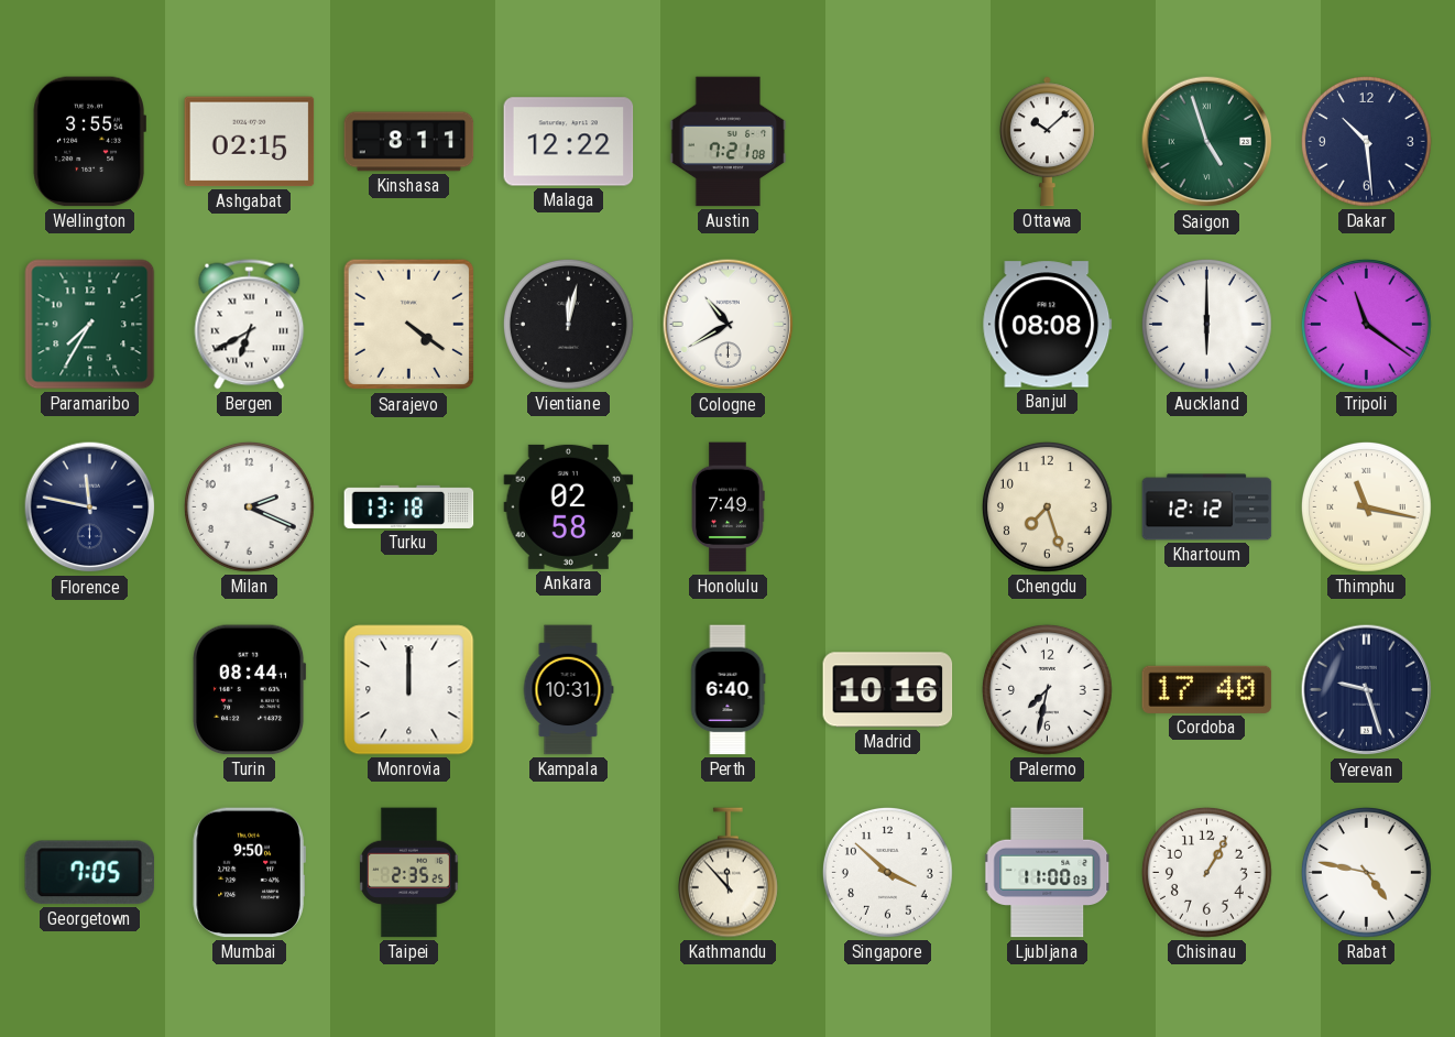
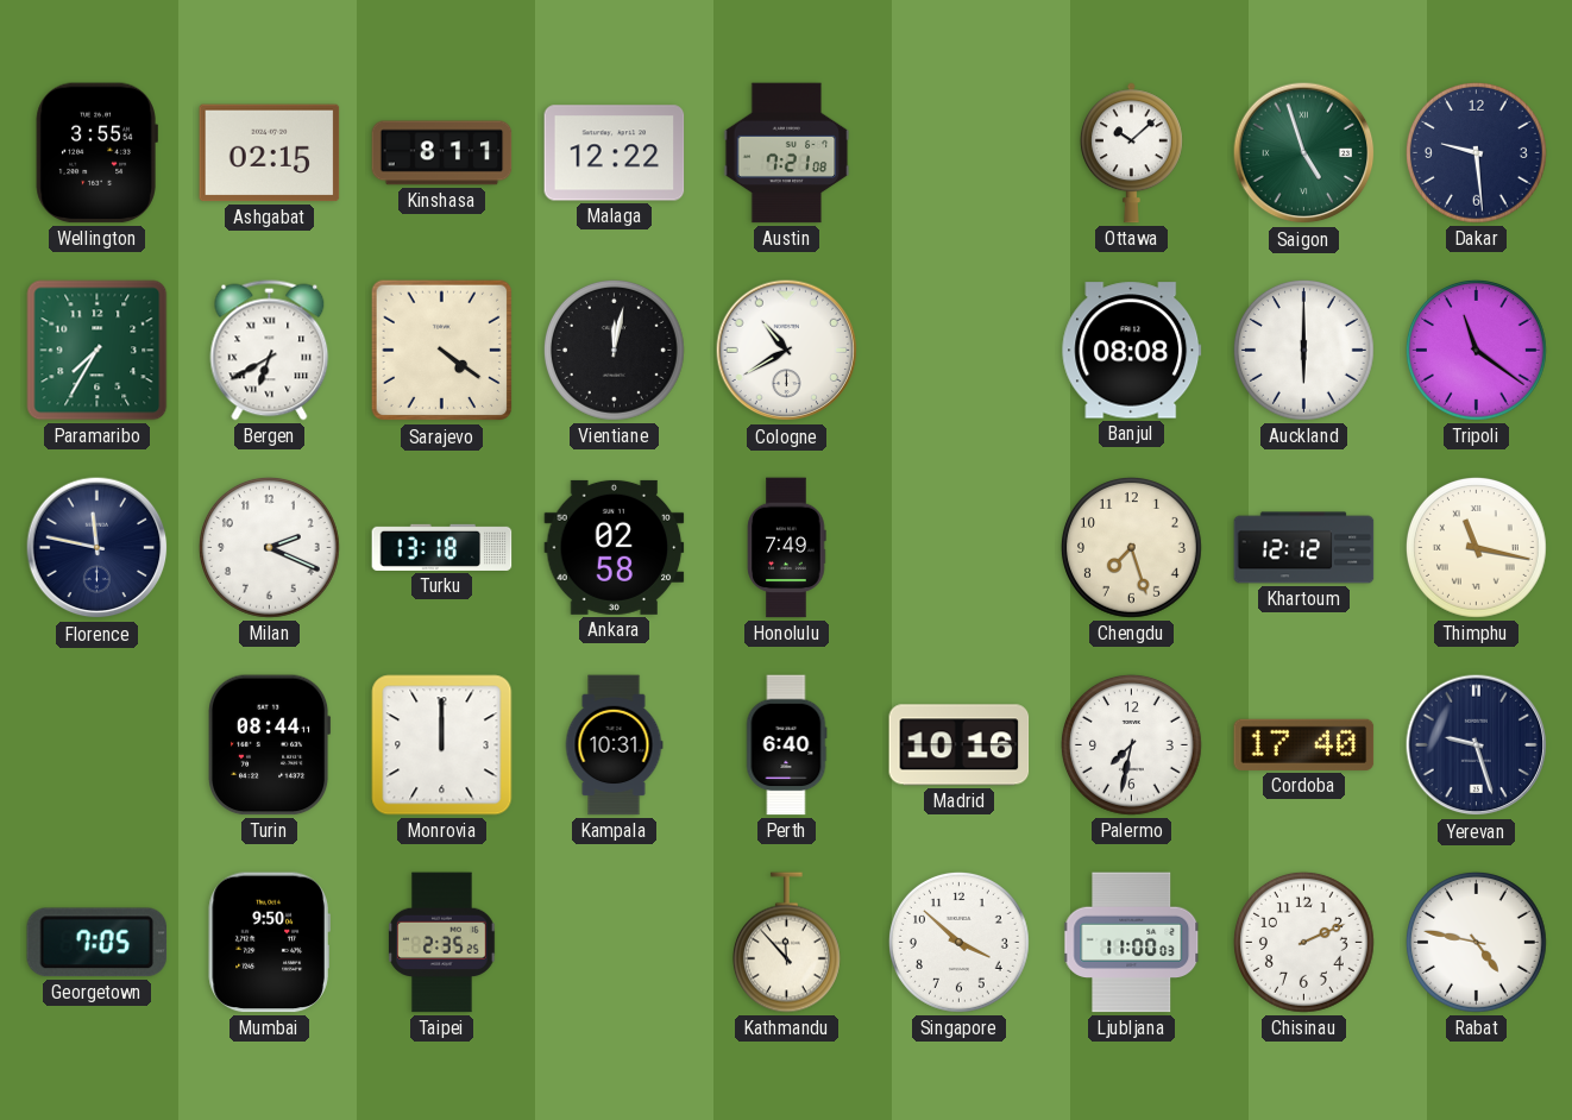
Dakar: 10:29 -> 9:29
Chisinau: 1:05 -> 2:11
